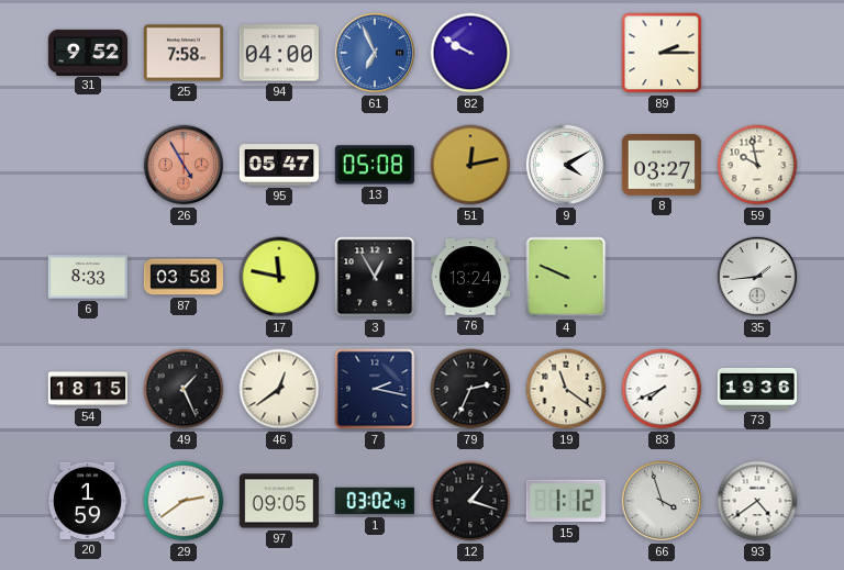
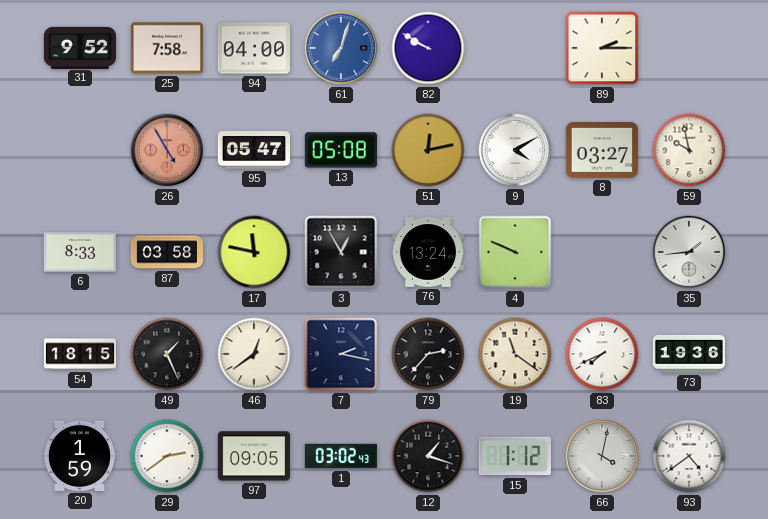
61: 6:56 -> 7:03
79: 2:34 -> 2:37
66: 3:57 -> 4:02
